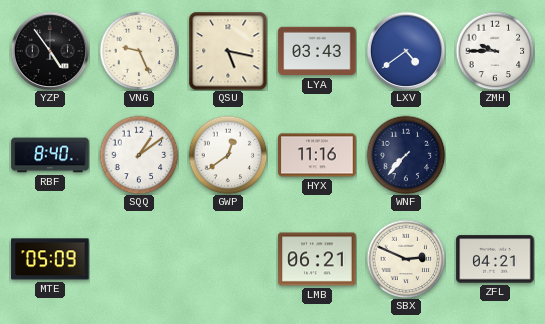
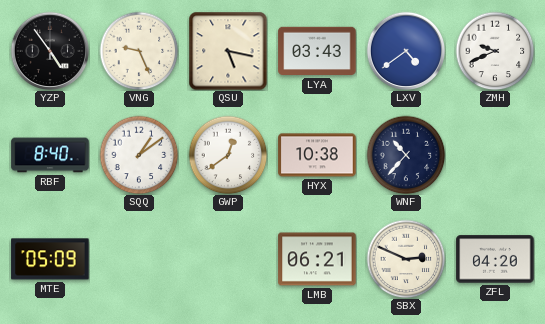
ZMH: 9:45 -> 9:41
HYX: 11:16 -> 10:38
WNF: 7:37 -> 10:37
ZFL: 04:21 -> 04:20
